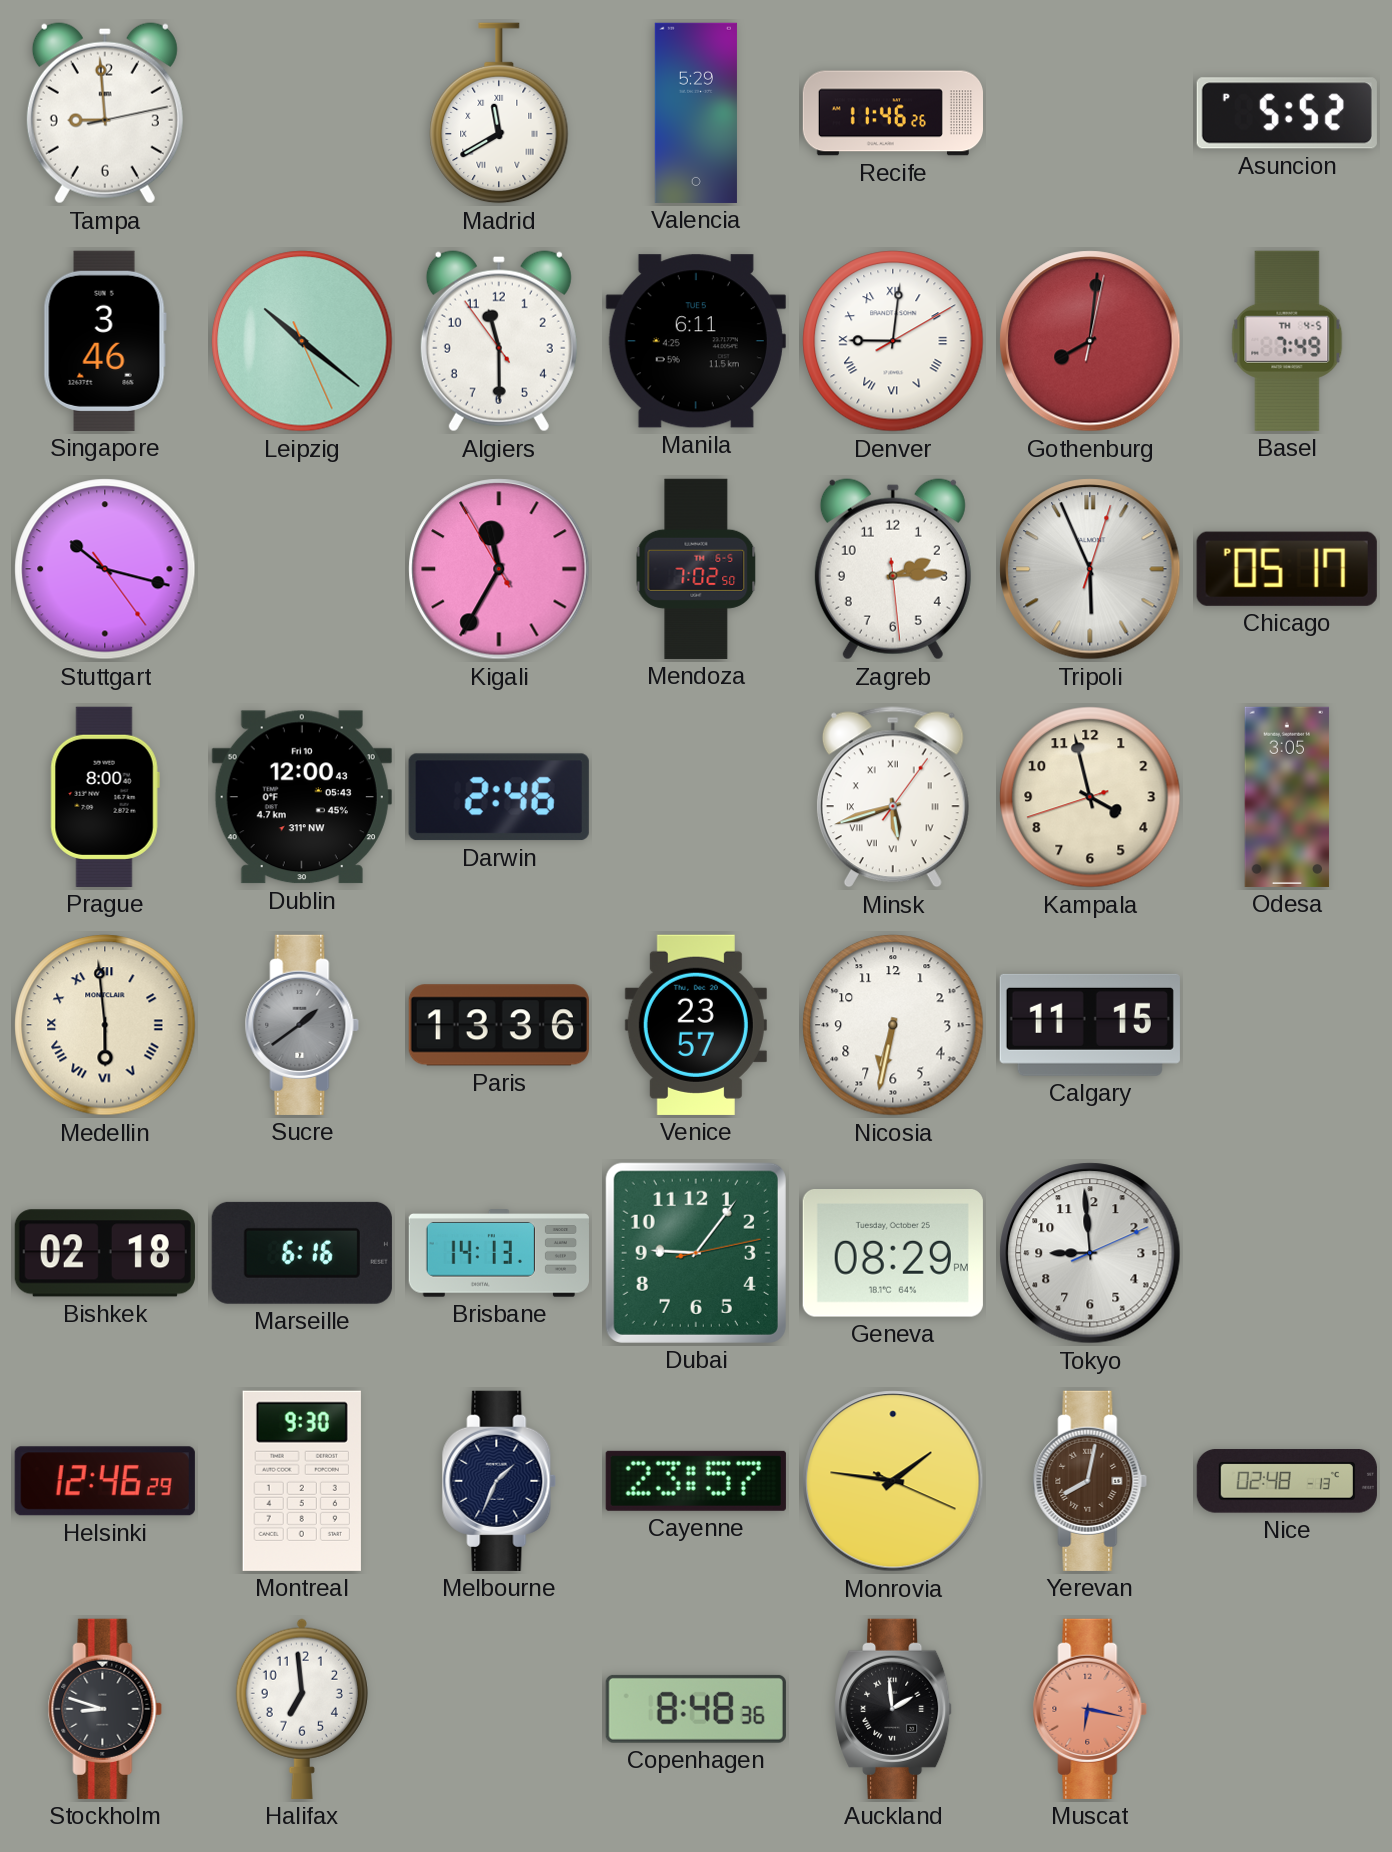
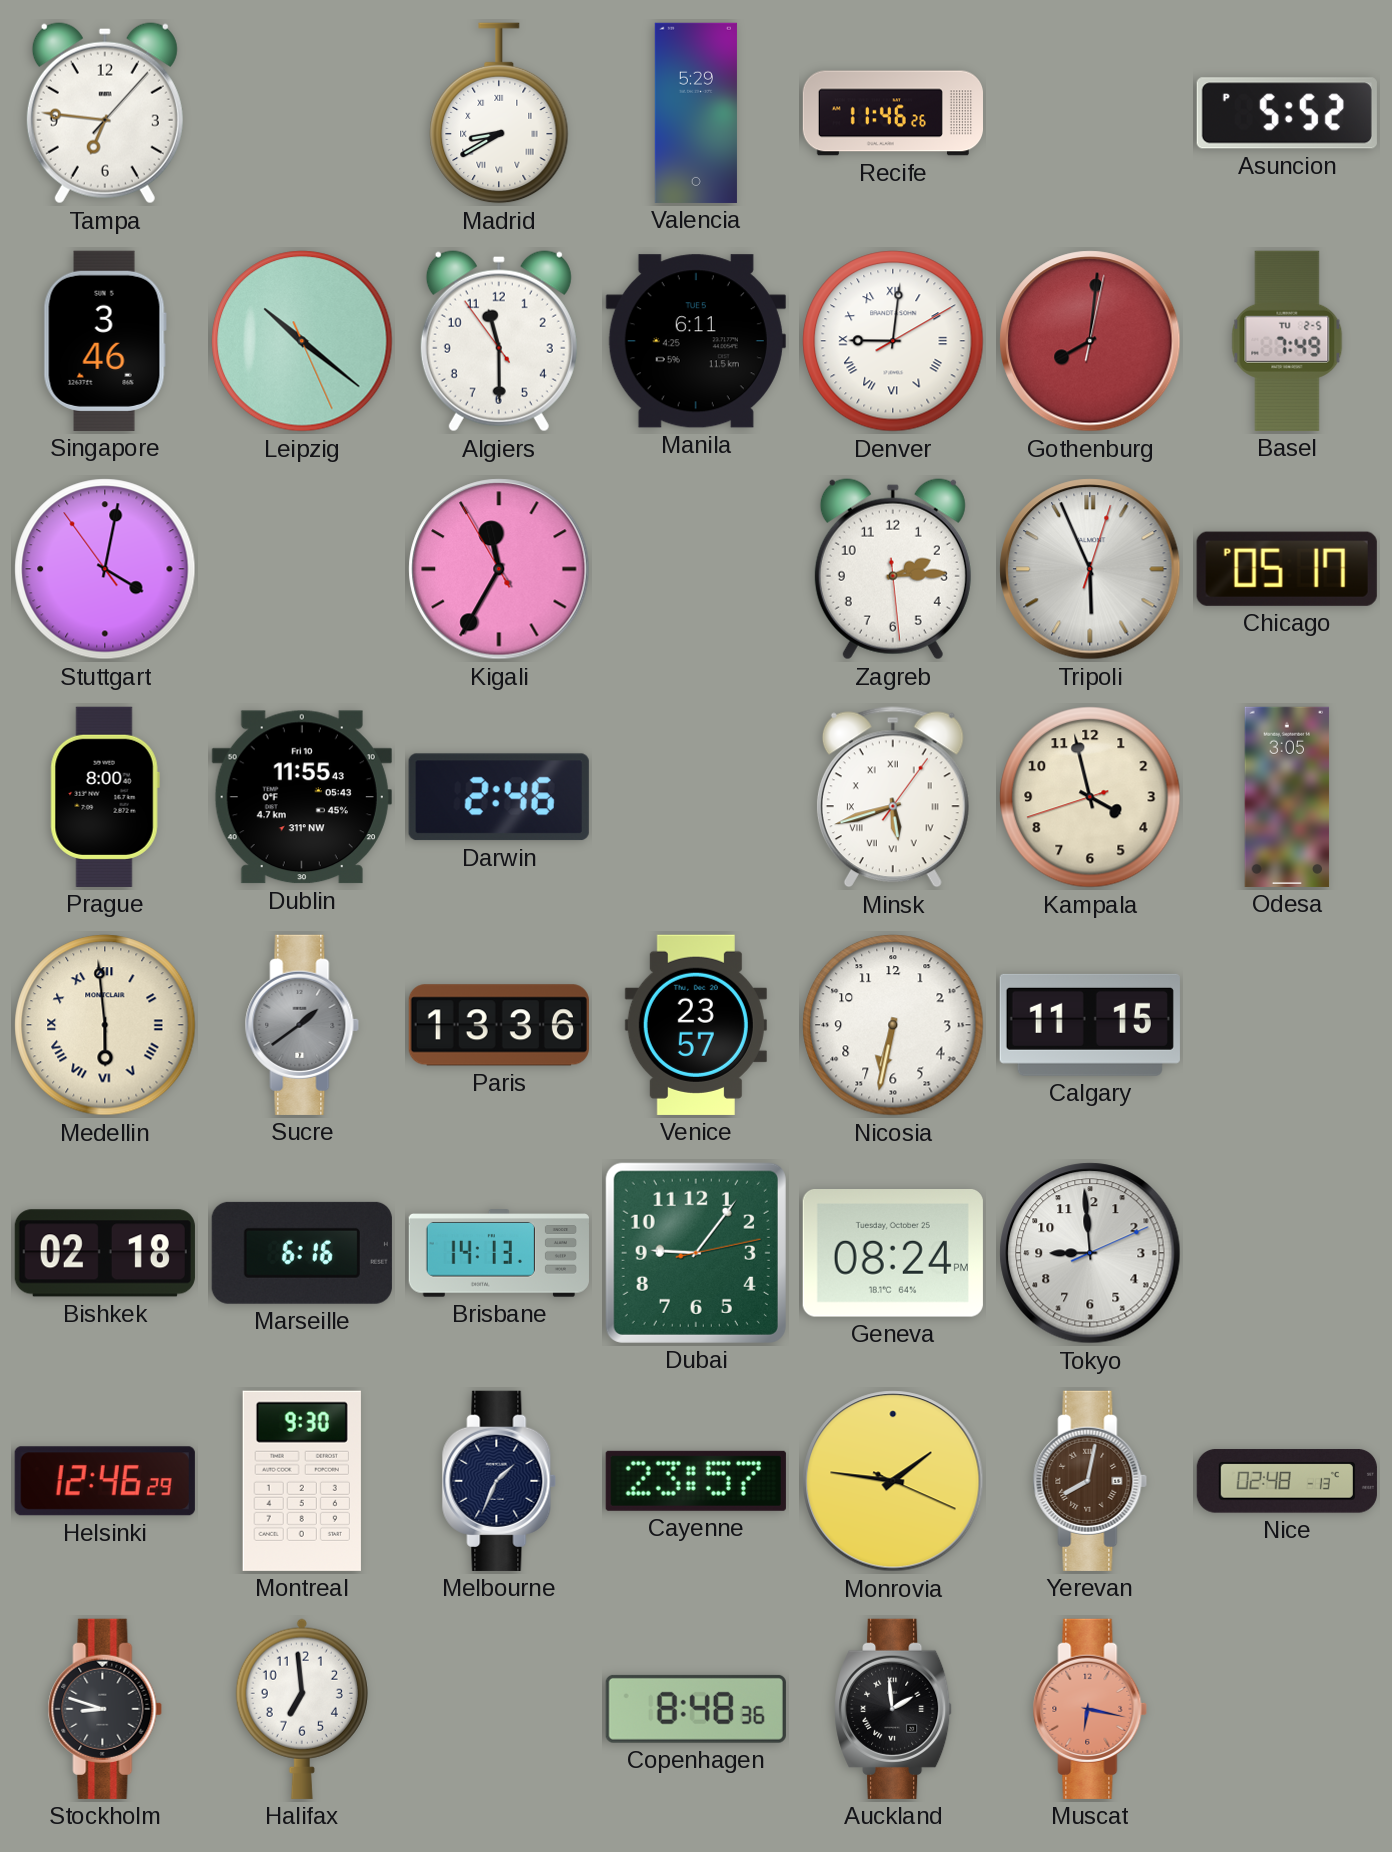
Tampa: 8:59 -> 6:46
Madrid: 11:40 -> 8:40
Basel date: TH 4-5 -> TU 2-5
Stuttgart: 10:17 -> 4:01
Mendoza: 7:02 -> none
Dublin: 12:00 -> 11:55
Geneva: 08:29 -> 08:24
